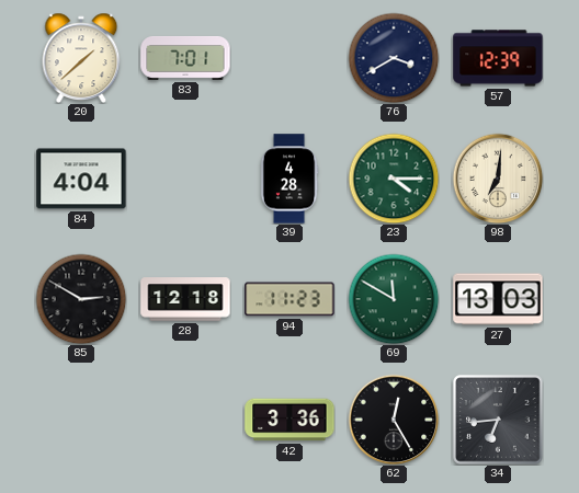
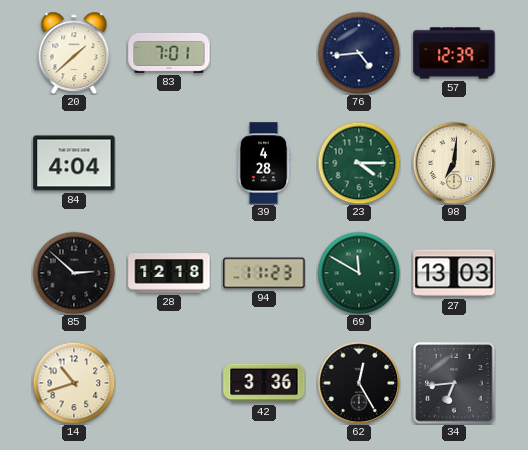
76: 3:40 -> 4:44
85: 2:50 -> 2:52
14: none -> 10:42
